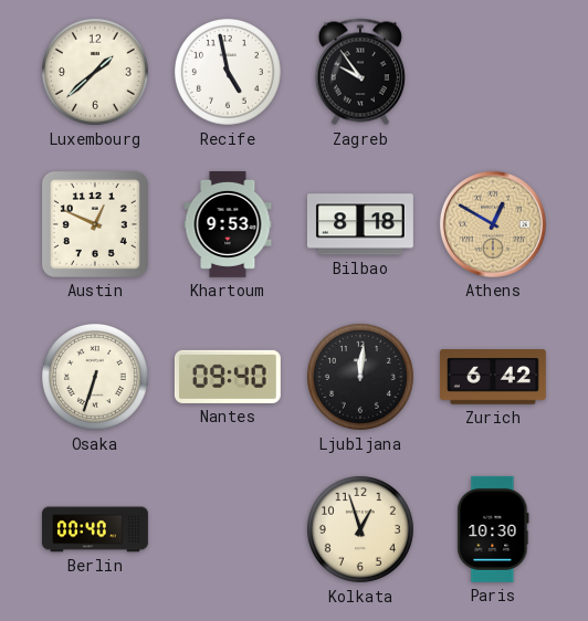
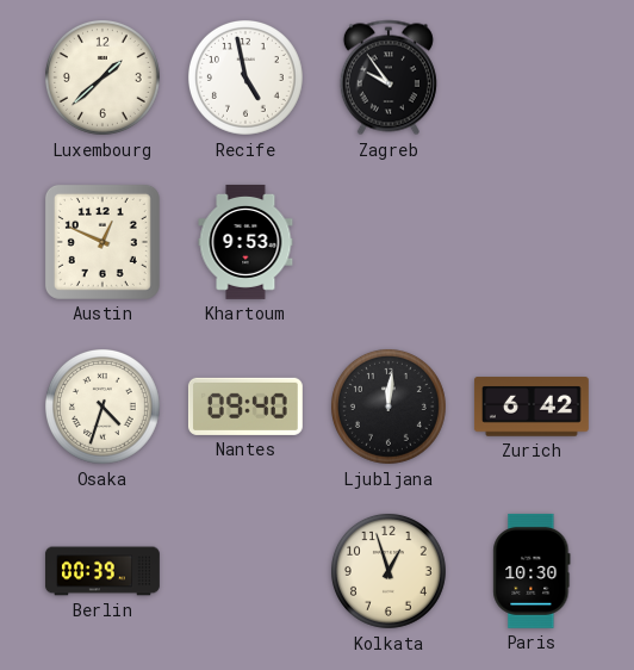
Bilbao: 8:18 -> none
Athens: 12:50 -> none
Osaka: 6:33 -> 4:33
Berlin: 00:40 -> 00:39
